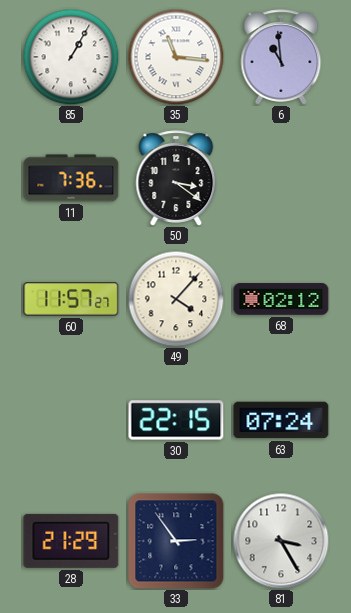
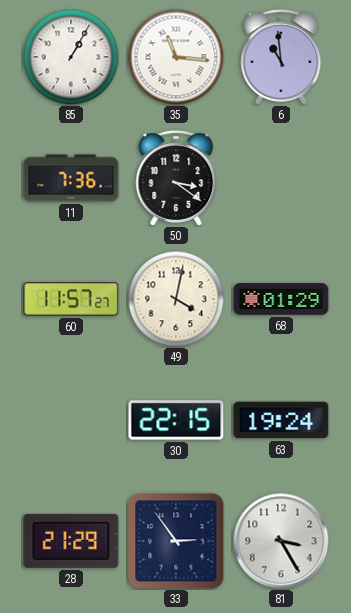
49: 4:07 -> 4:02
68: 02:12 -> 01:29
63: 07:24 -> 19:24
